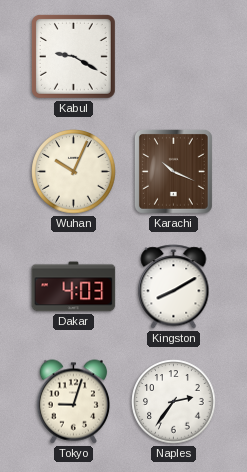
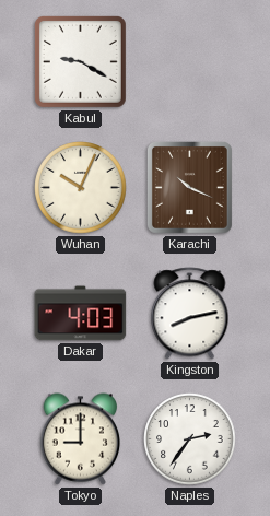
Kingston: 8:10 -> 8:13
Tokyo: 9:03 -> 9:00
